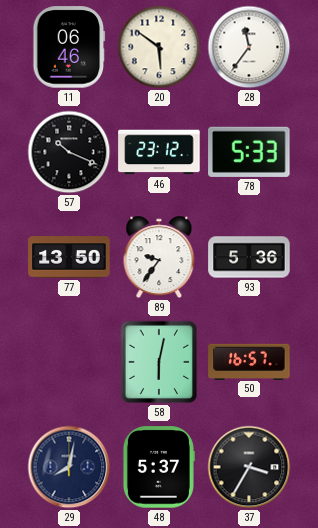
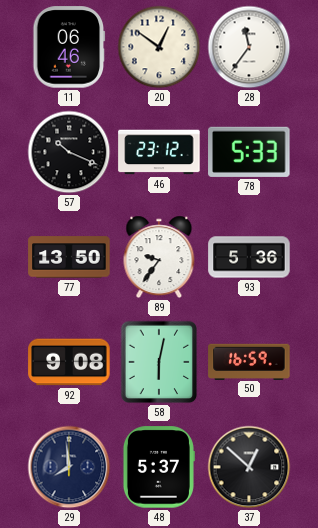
20: 5:51 -> 12:51
92: none -> 9:08
50: 16:57 -> 16:59
29: 8:02 -> 7:59
37: 3:35 -> 12:52
